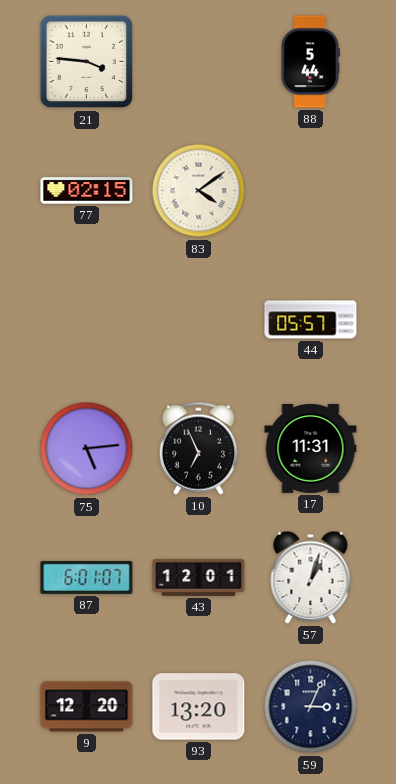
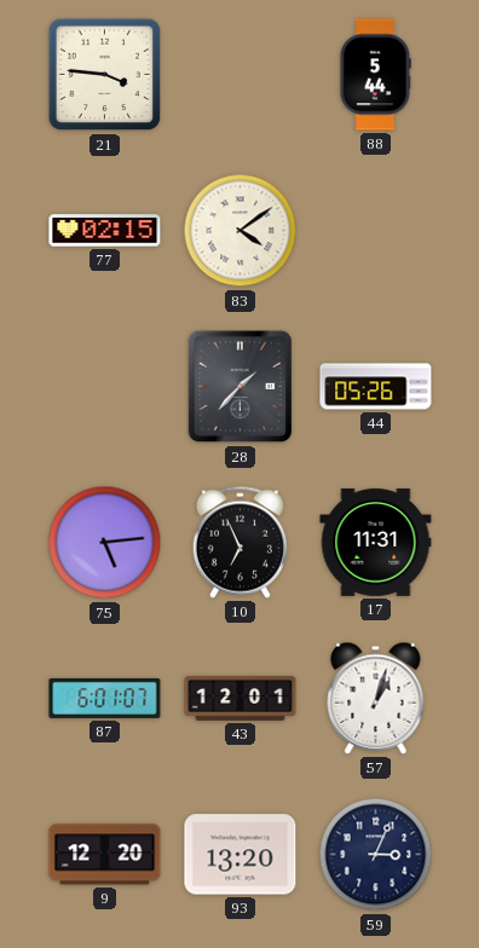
28: none -> 1:37
44: 05:57 -> 05:26
